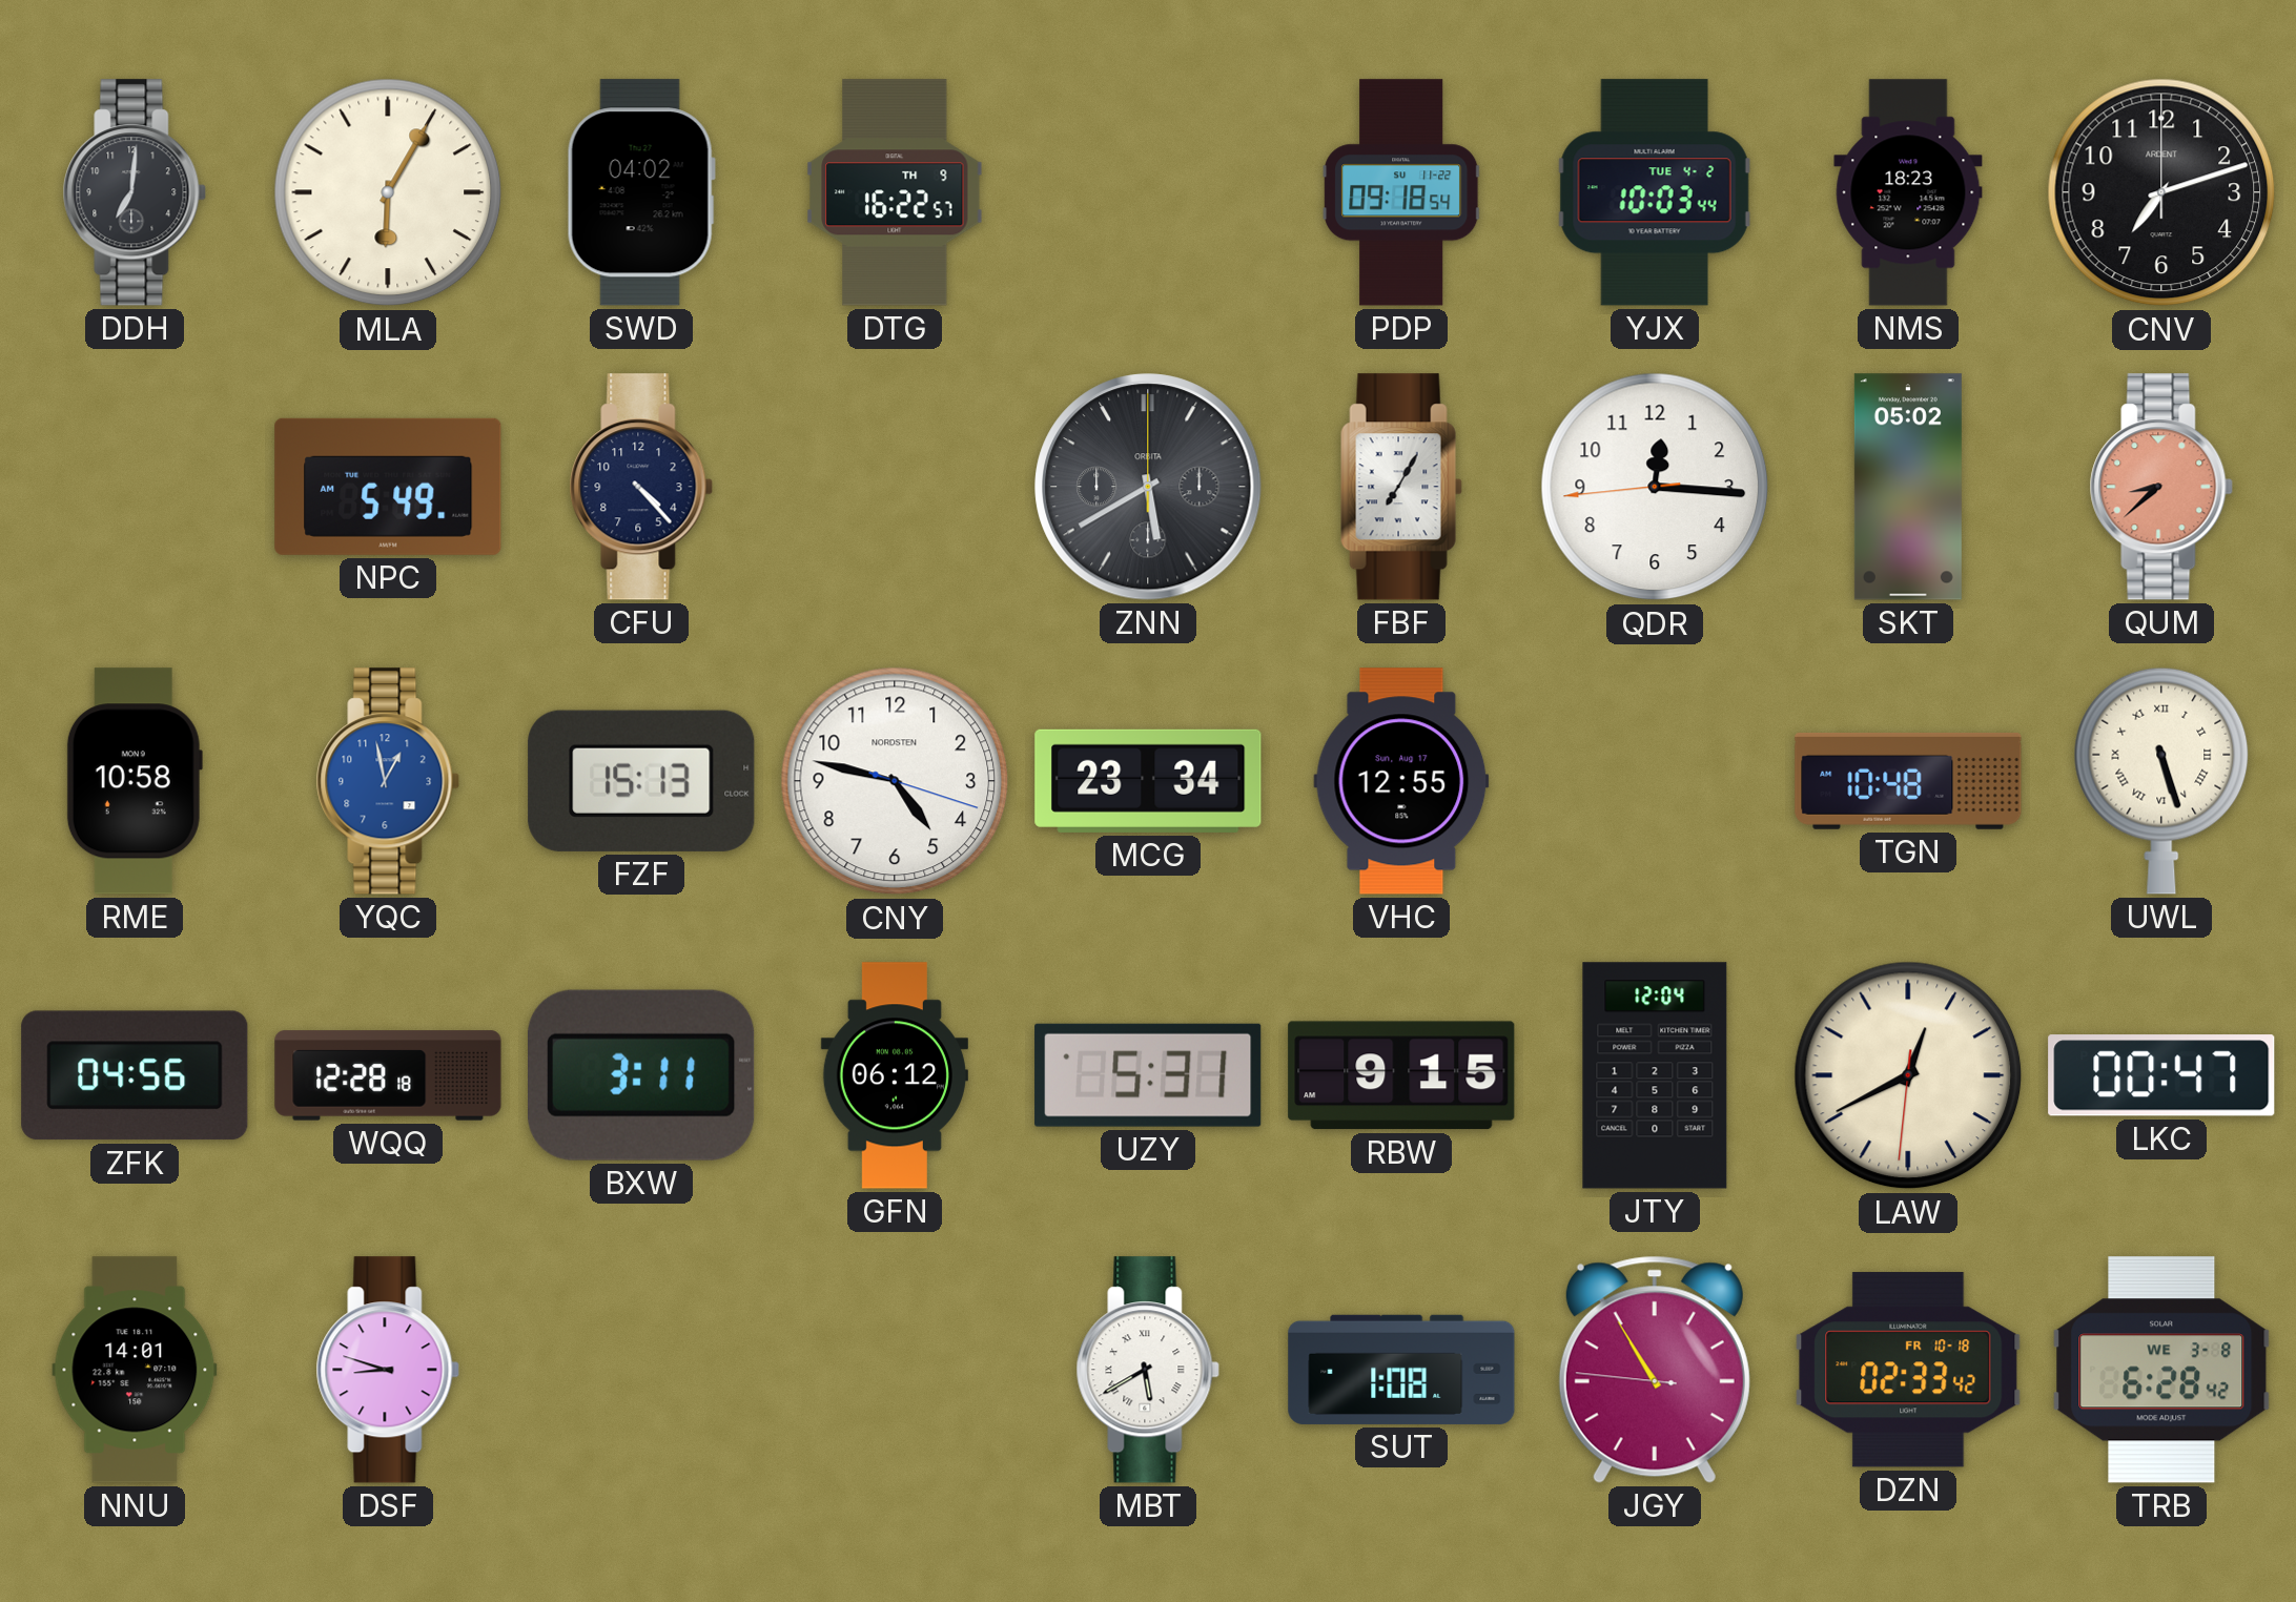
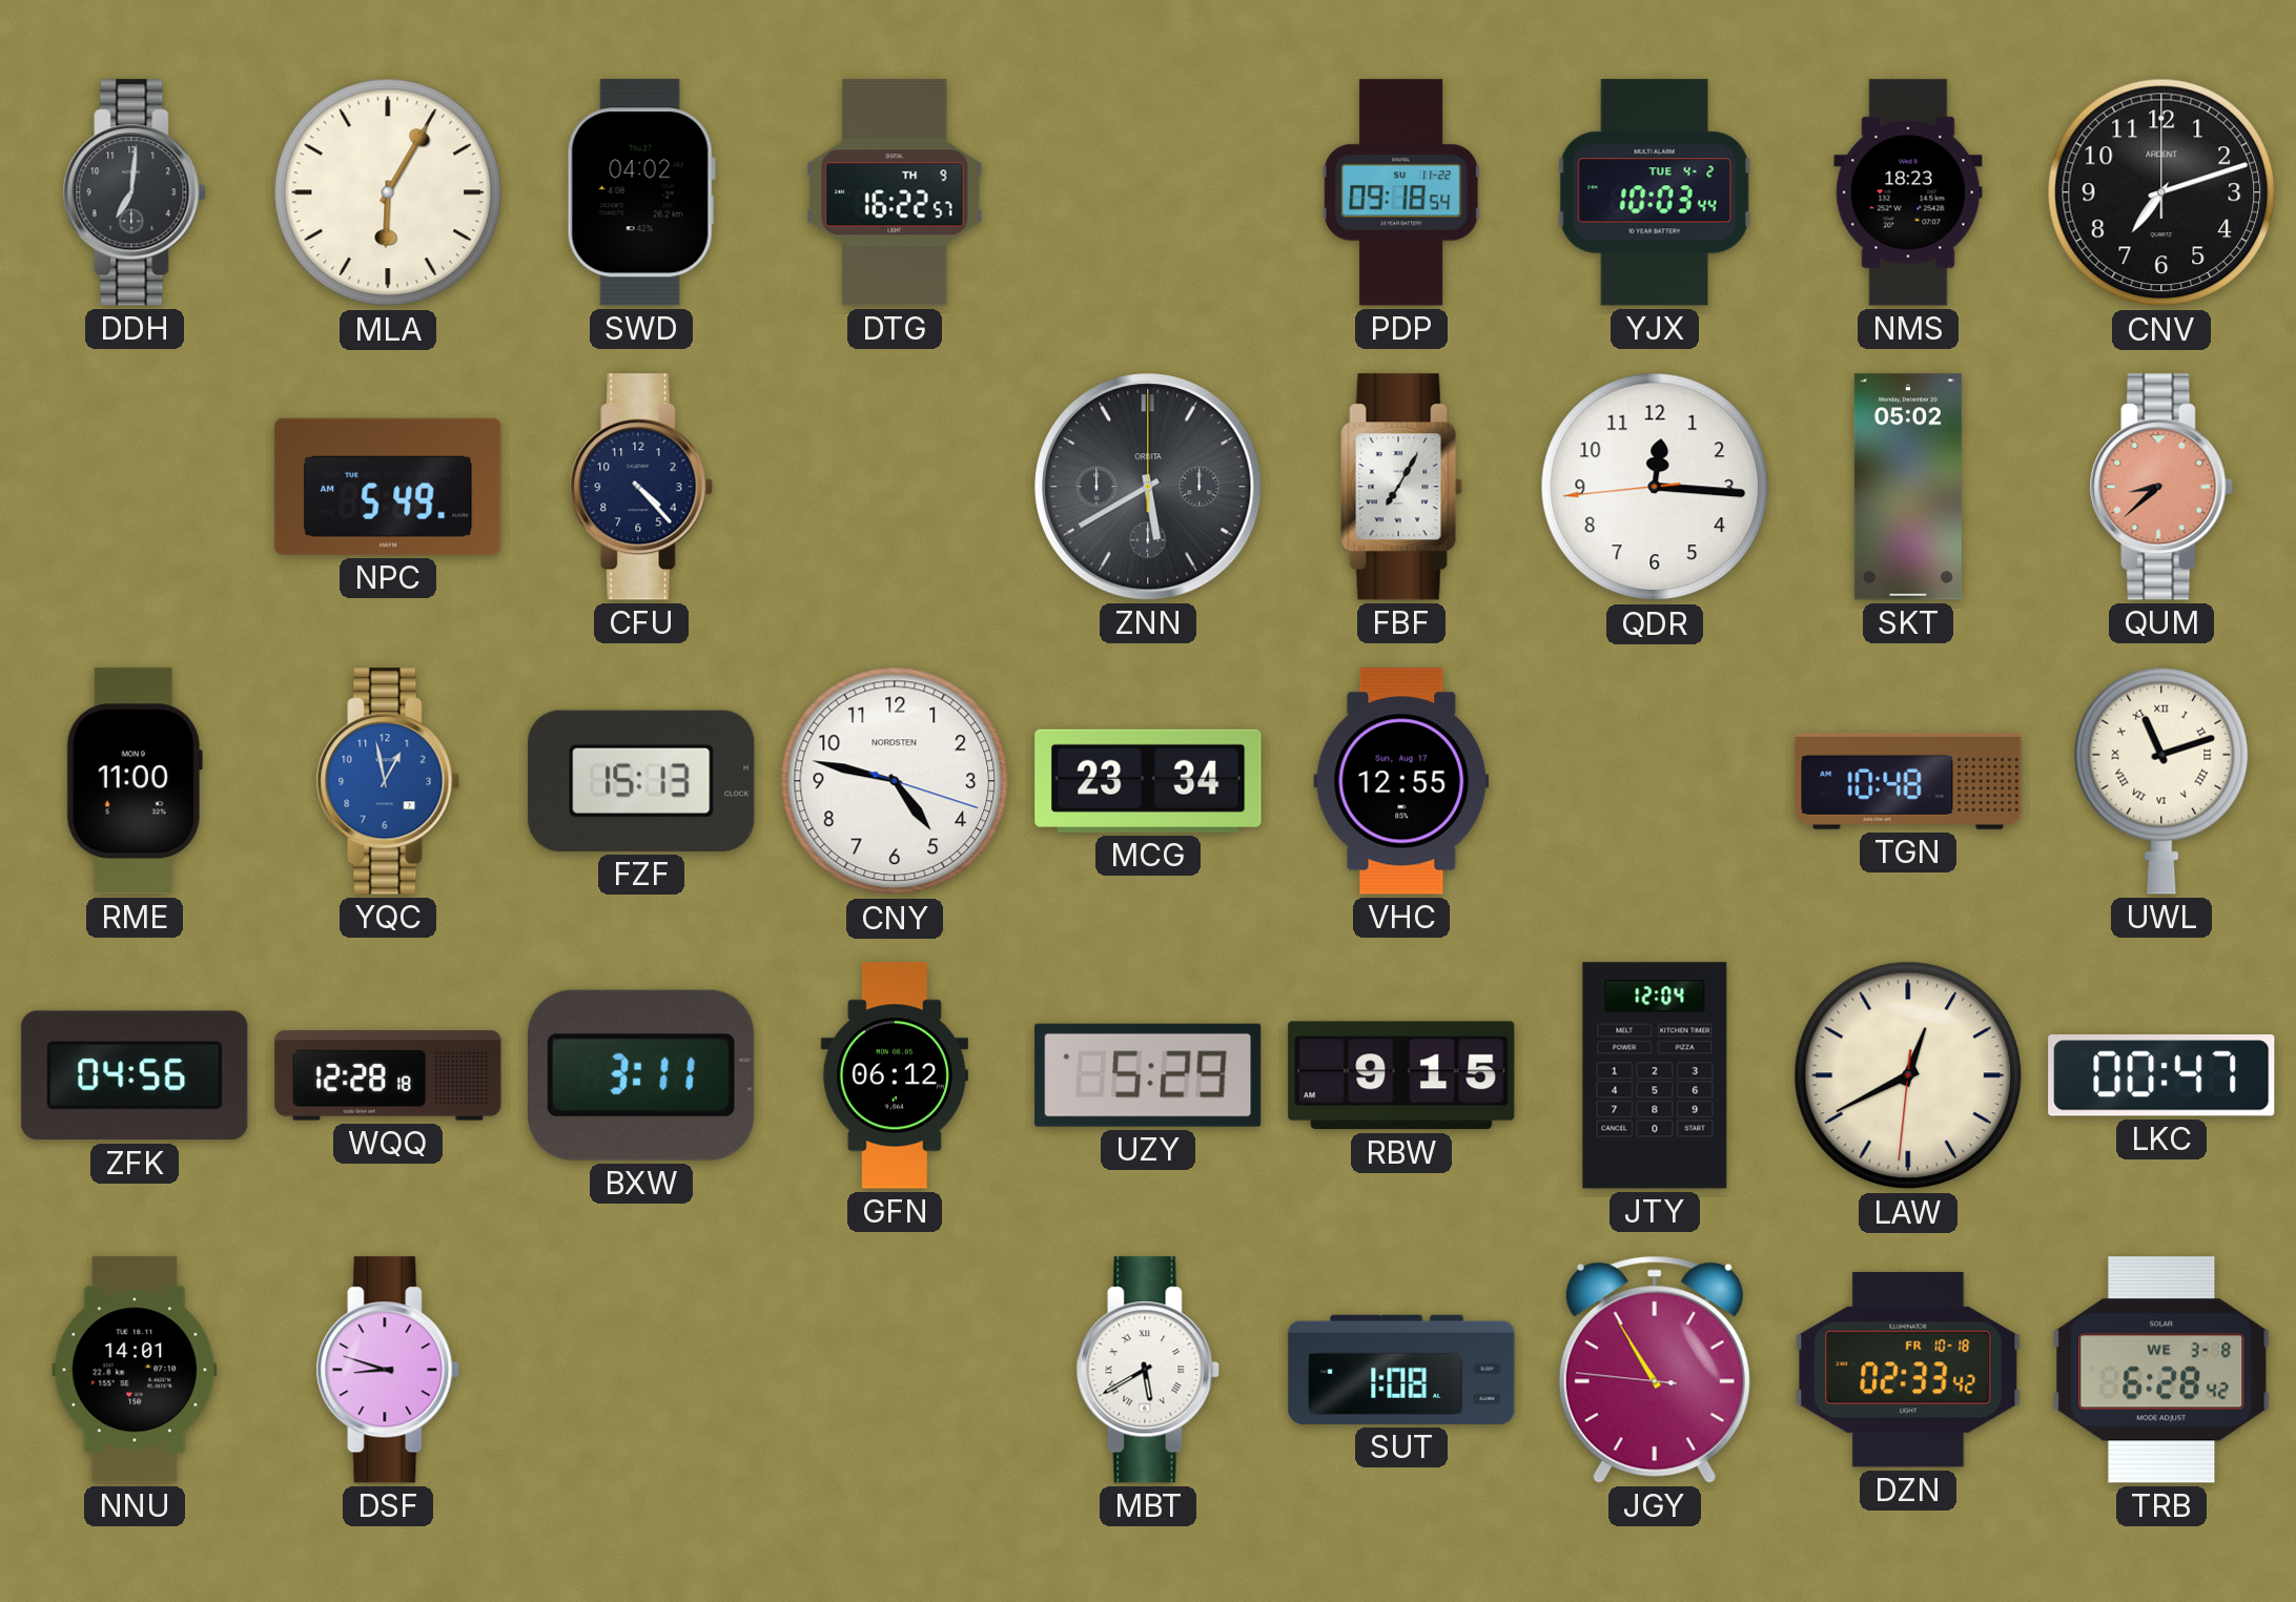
RME: 10:58 -> 11:00
UWL: 5:27 -> 11:12
UZY: 5:31 -> 5:29
